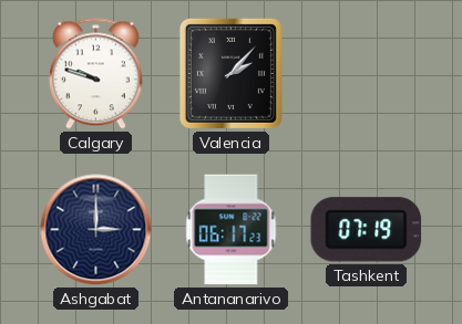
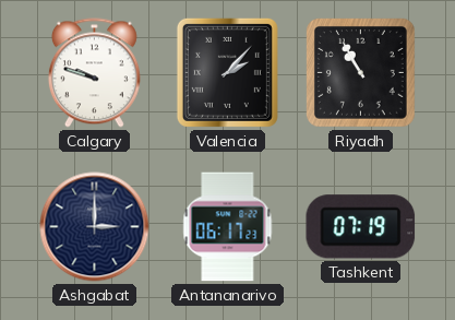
Riyadh: none -> 10:55
